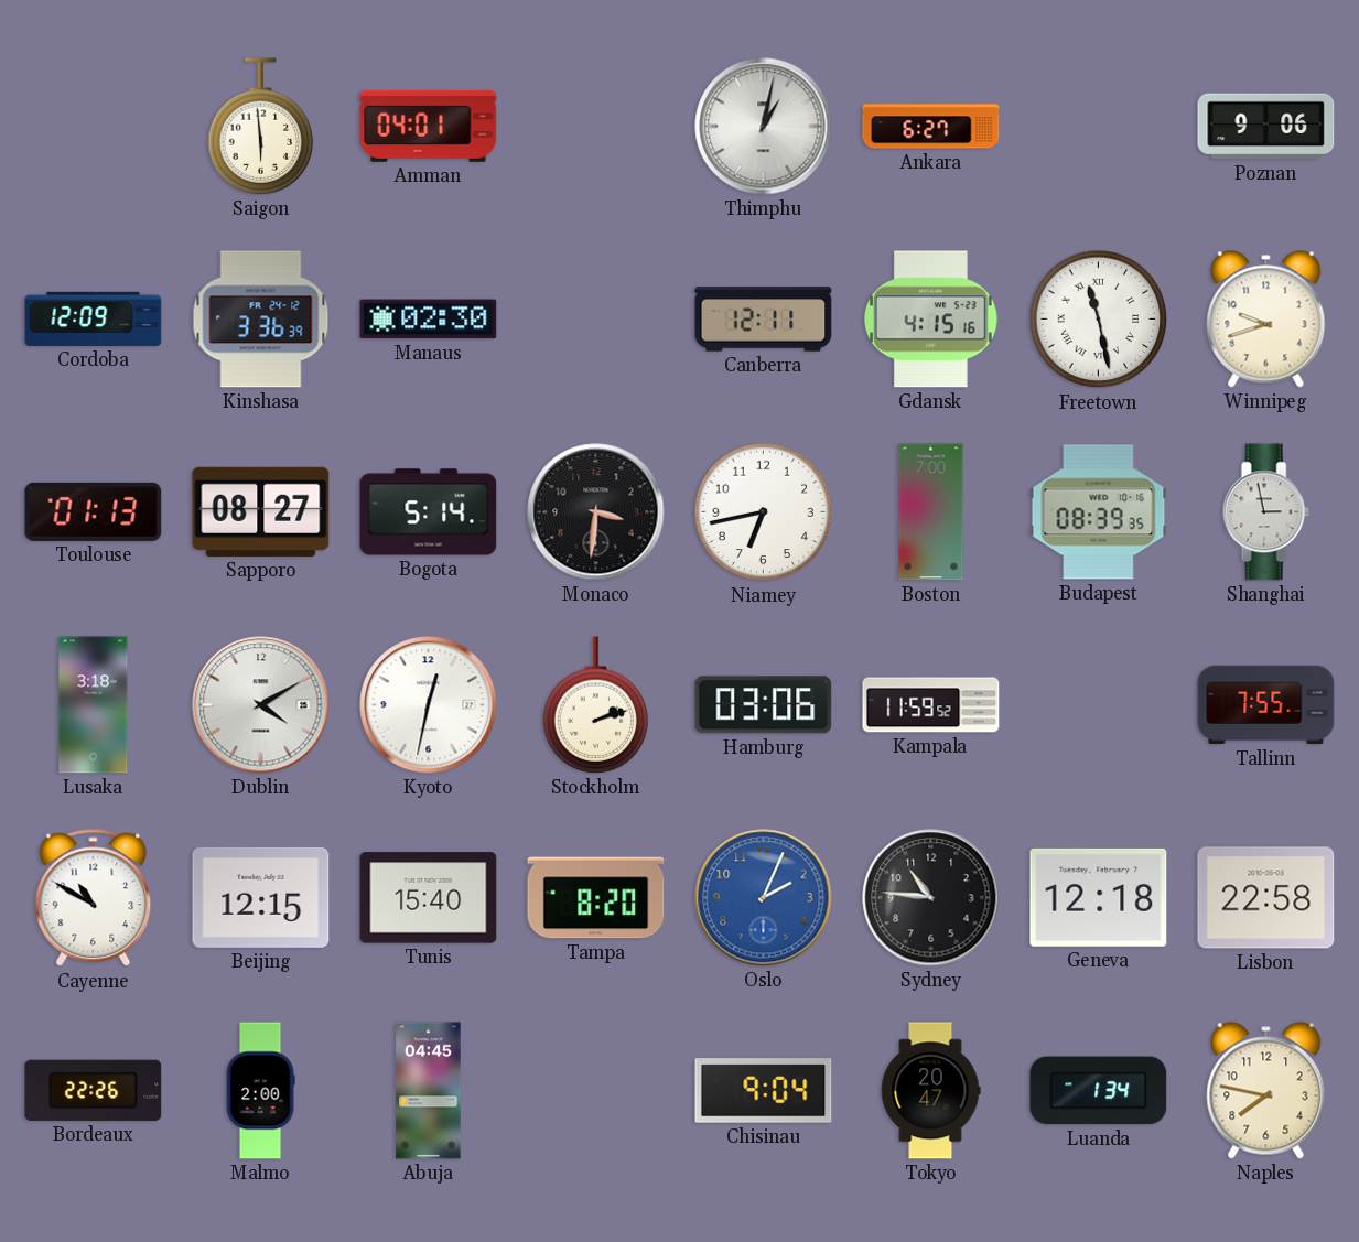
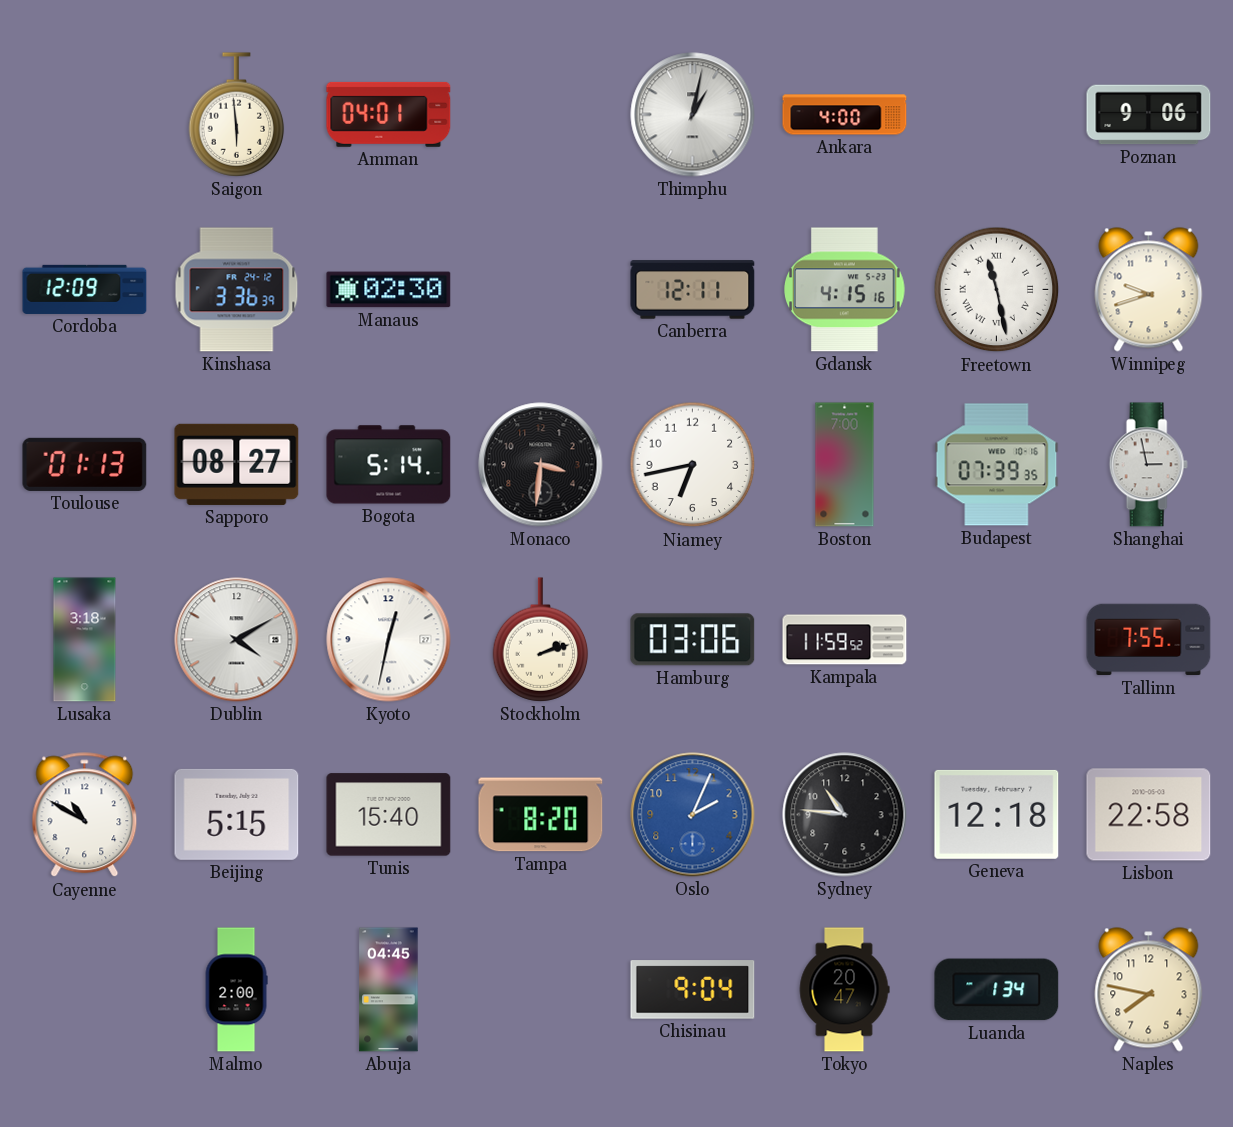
Ankara: 6:27 -> 4:00
Budapest: 08:39 -> 07:39
Beijing: 12:15 -> 5:15
Bordeaux: 22:26 -> none
